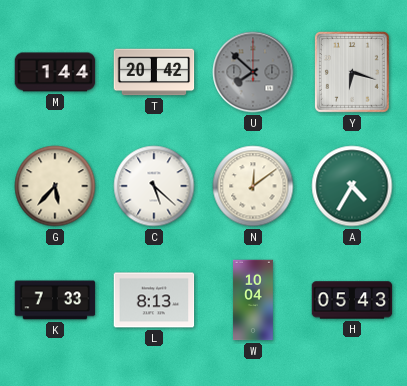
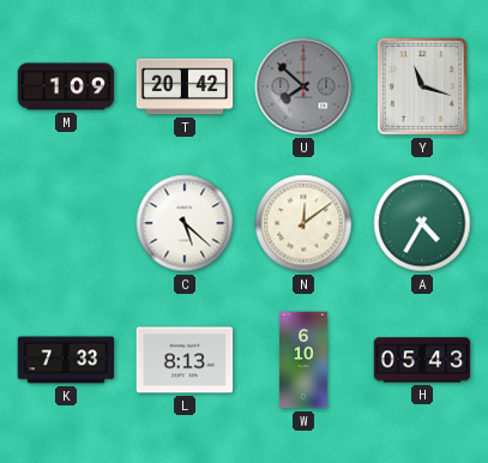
M: 1:44 -> 1:09
Y: 6:18 -> 11:18
G: 5:37 -> none
W: 10:04 -> 6:10
